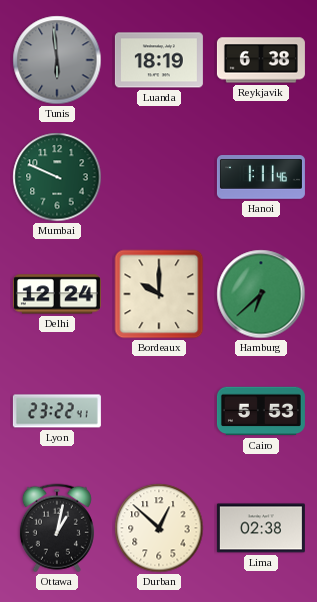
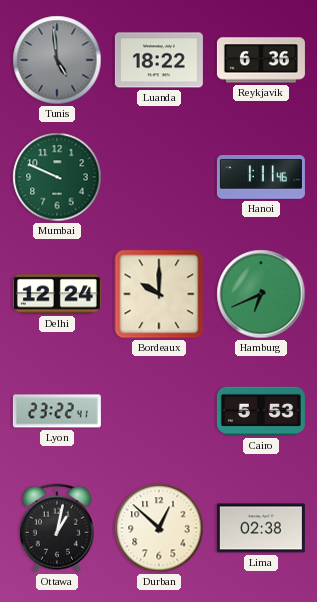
Tunis: 5:59 -> 4:59
Luanda: 18:19 -> 18:22
Reykjavik: 6:38 -> 6:36
Hamburg: 6:38 -> 6:41
